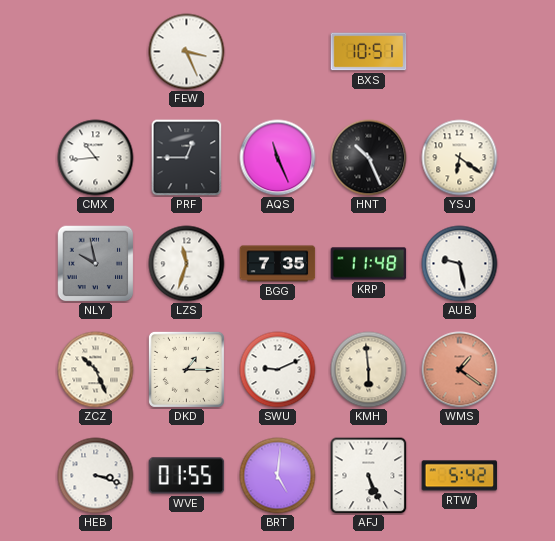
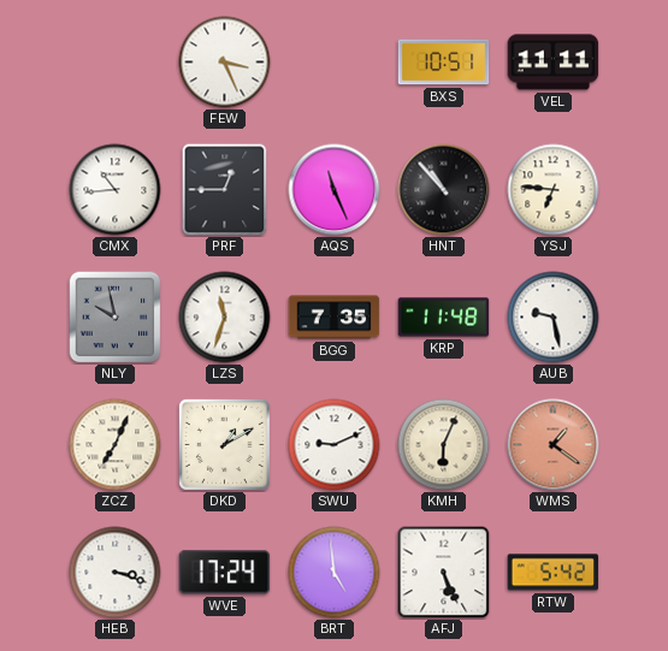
VEL: none -> 11:11
HNT: 10:26 -> 10:53
YSJ: 6:21 -> 6:46
ZCZ: 10:26 -> 7:04
DKD: 1:15 -> 1:10
KMH: 5:59 -> 6:04
WVE: 01:55 -> 17:24
BRT: 5:01 -> 4:59
